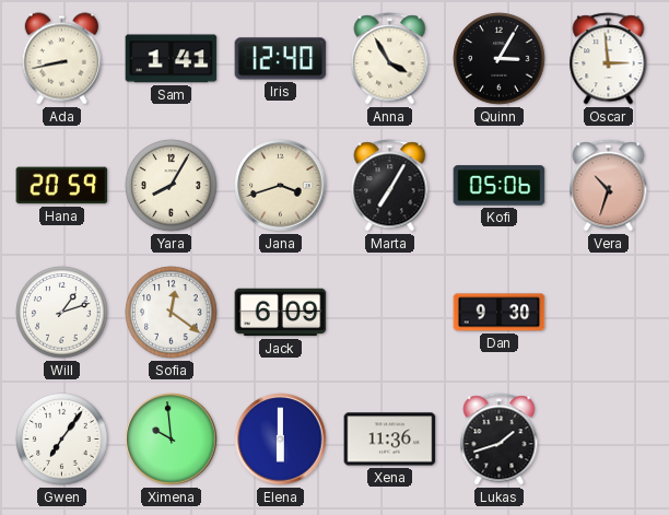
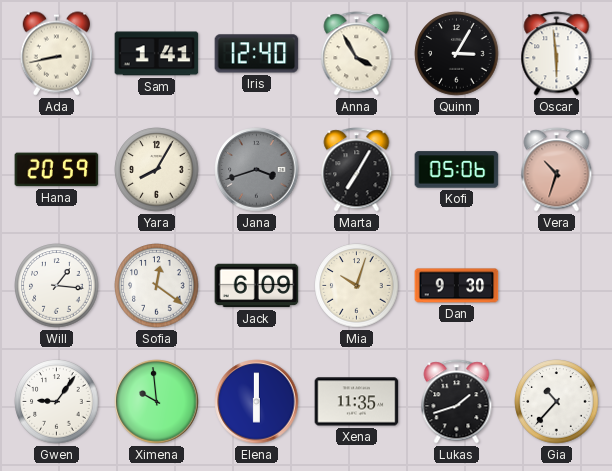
Oscar: 2:59 -> 5:59
Jana dial: cream -> grey
Will: 1:12 -> 1:16
Mia: none -> 10:03
Gwen: 7:06 -> 9:06
Xena: 11:36 -> 11:35
Gia: none -> 10:37
